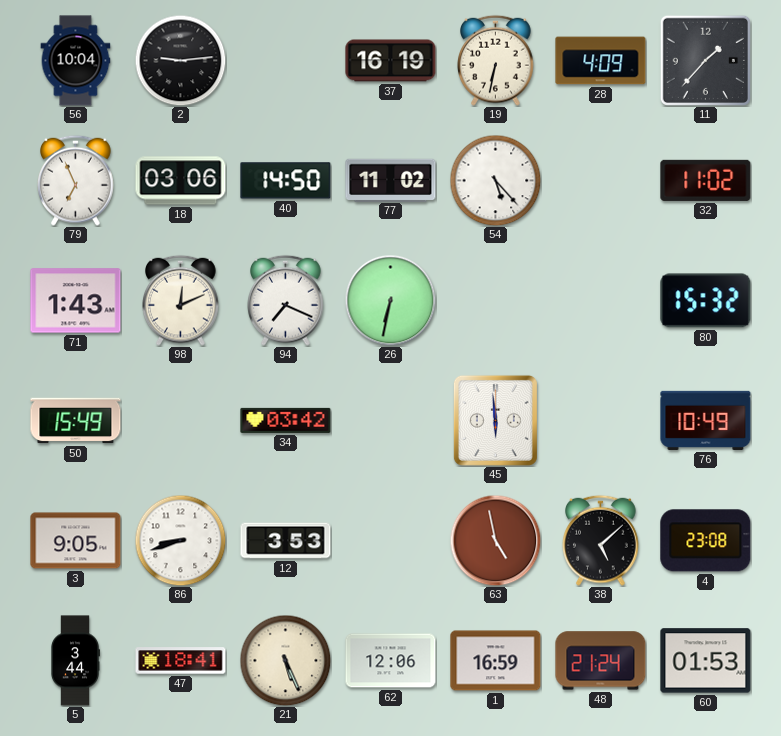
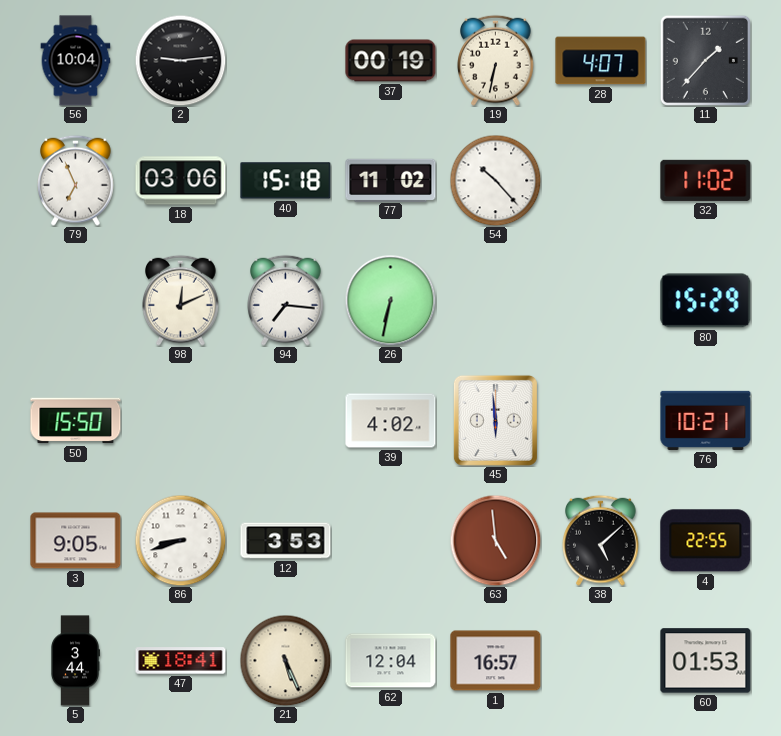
37: 16:19 -> 00:19
28: 4:09 -> 4:07
40: 14:50 -> 15:18
54: 5:23 -> 10:23
71: 1:43 -> none
94: 7:19 -> 7:16
80: 15:32 -> 15:29
50: 15:49 -> 15:50
34: 03:42 -> none
39: none -> 4:02
76: 10:49 -> 10:21
63: 4:58 -> 4:59
4: 23:08 -> 22:55
62: 12:06 -> 12:04
1: 16:59 -> 16:57
48: 21:24 -> none
